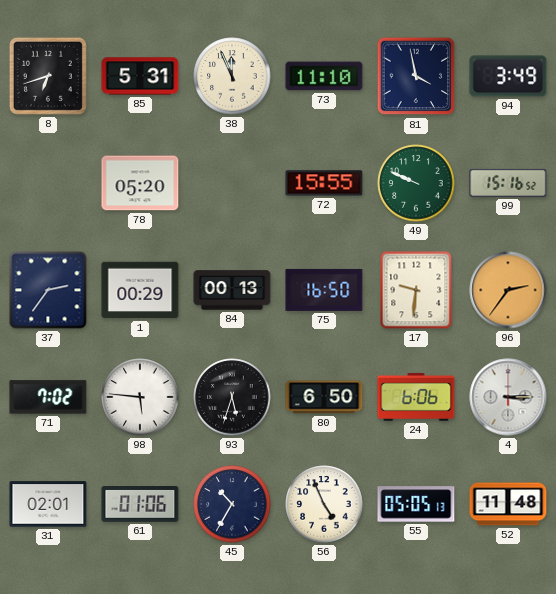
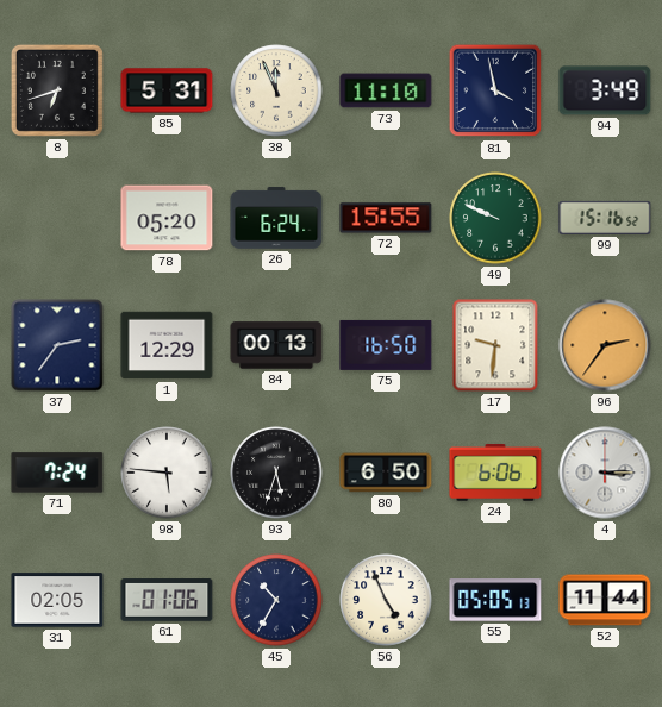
26: none -> 6:24
1: 00:29 -> 12:29
71: 7:02 -> 7:24
31: 02:01 -> 02:05
52: 11:48 -> 11:44
